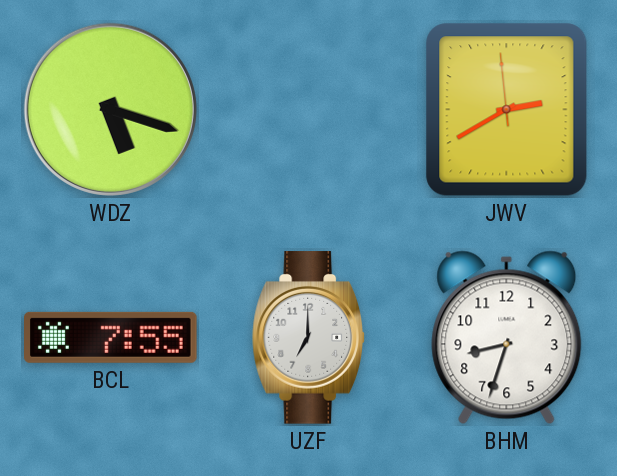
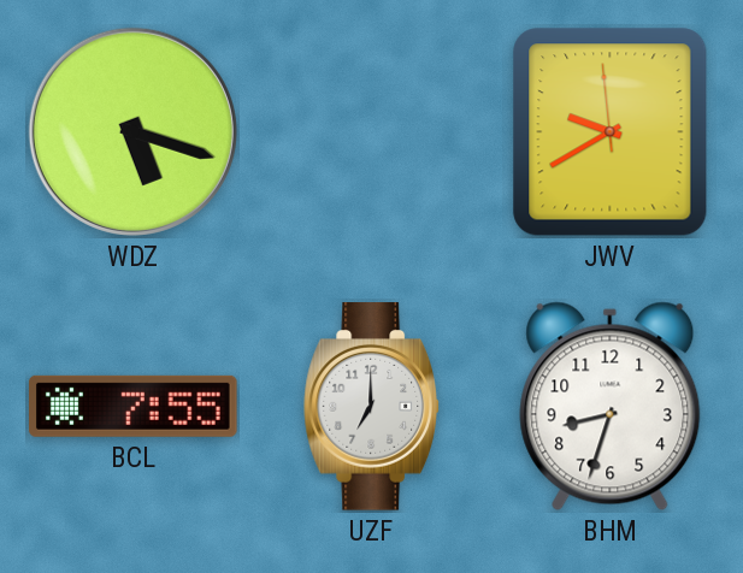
JWV: 2:39 -> 9:39
